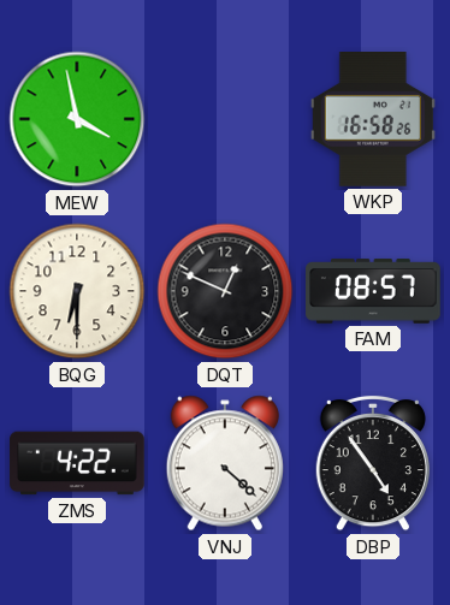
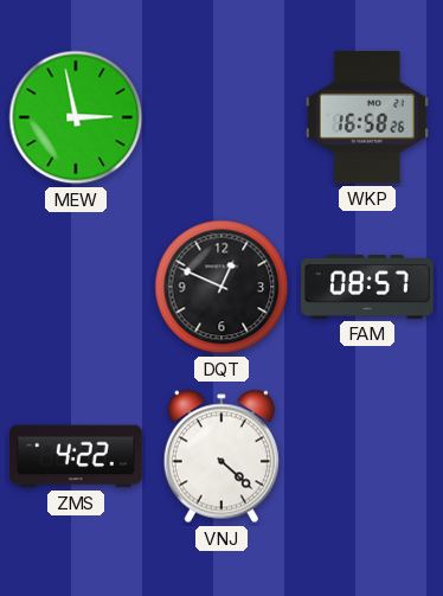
MEW: 3:58 -> 2:58
BQG: 6:30 -> none
DBP: 4:54 -> none
